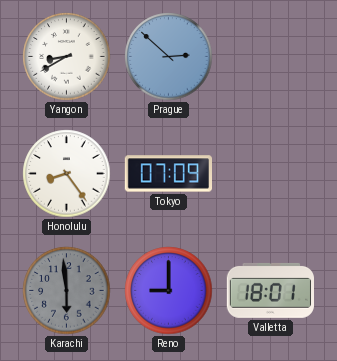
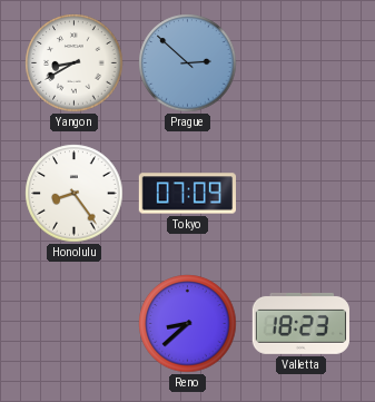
Karachi: 5:59 -> none
Reno: 9:00 -> 8:38
Valletta: 18:01 -> 18:23
